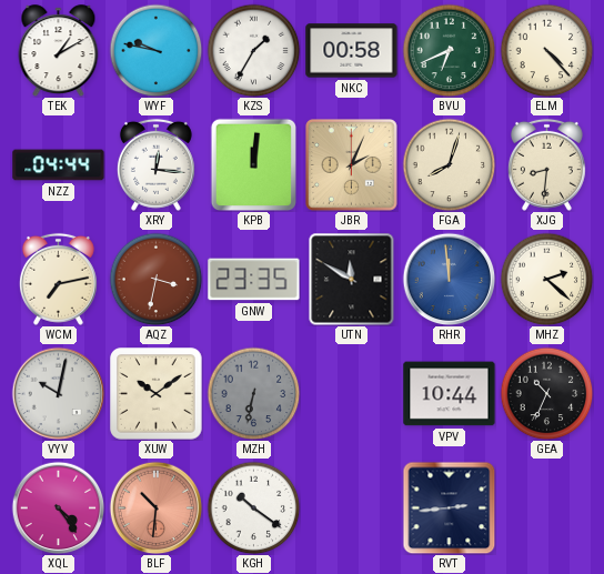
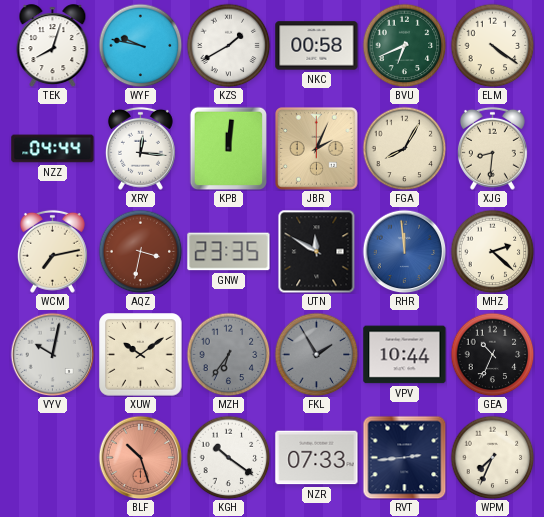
TEK: 1:10 -> 8:03
KZS: 1:35 -> 1:40
ELM: 4:23 -> 4:21
FGA: 8:03 -> 8:05
MZH: 6:32 -> 6:36
FKL: none -> 1:55
XQL: 4:24 -> none
BLF: 10:31 -> 10:27
NZR: none -> 07:33
WPM: none -> 7:34
